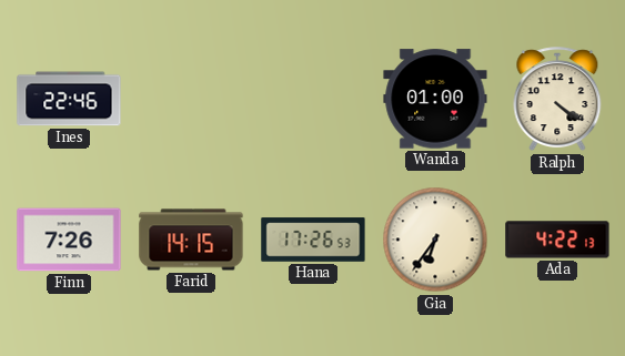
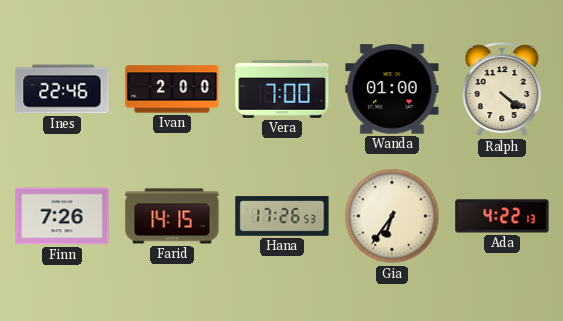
Ivan: none -> 2:00
Vera: none -> 7:00
